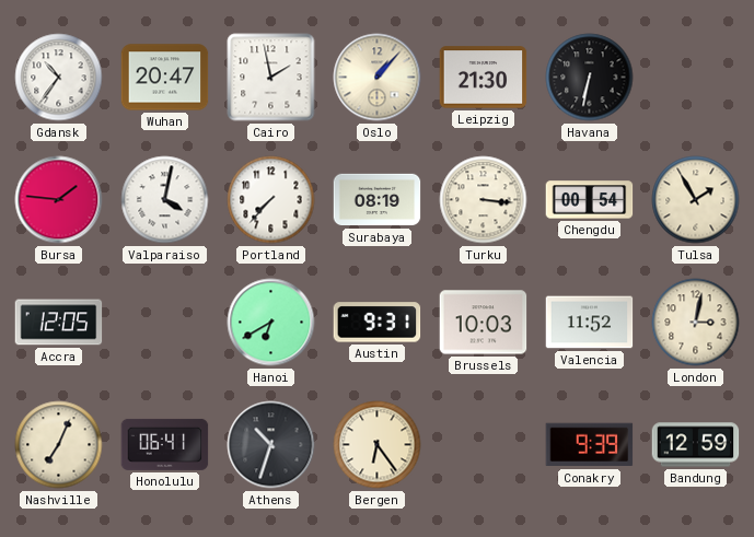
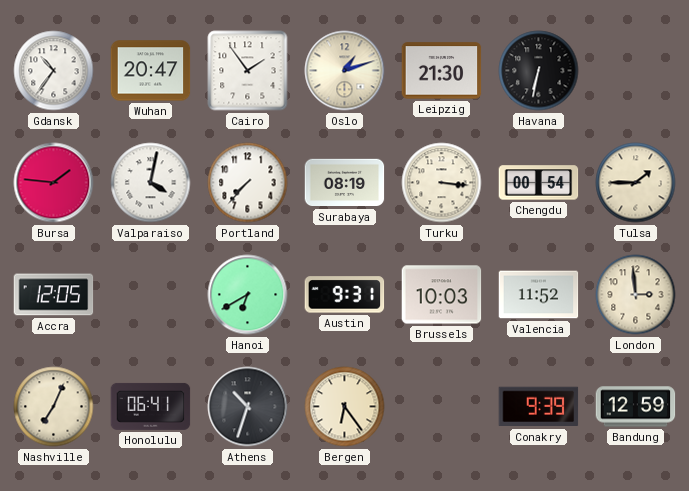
Cairo: 1:58 -> 1:54
Oslo: 1:07 -> 1:12
Tulsa: 1:55 -> 1:45
London: 3:02 -> 2:59
